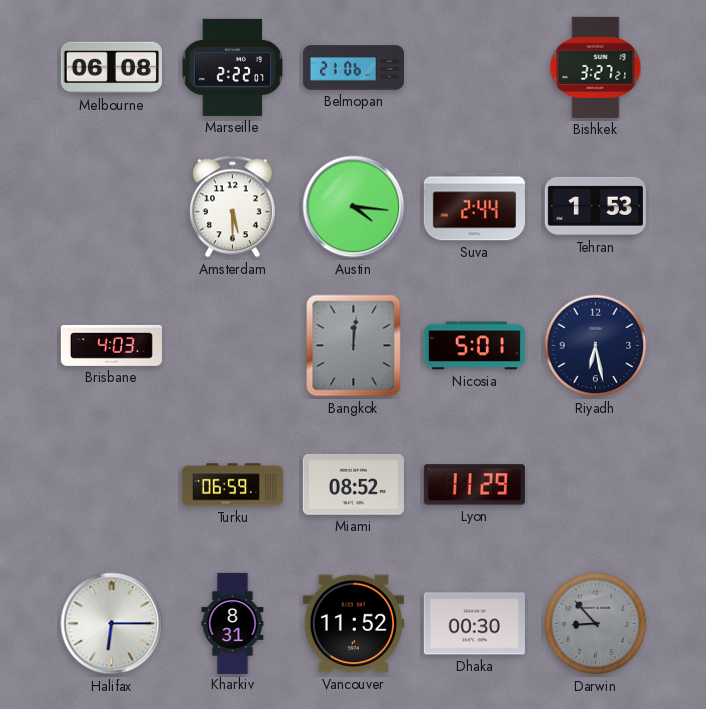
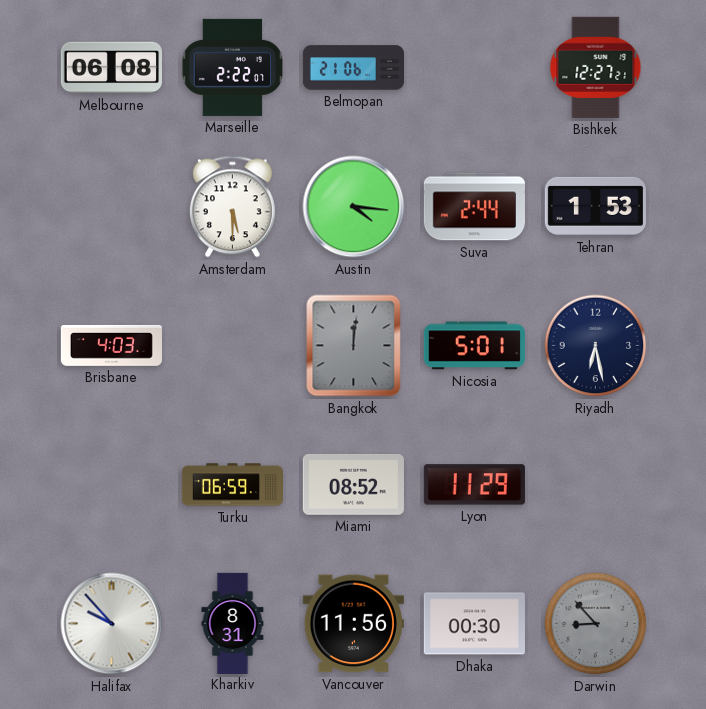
Bishkek: 3:27 -> 12:27
Halifax: 6:15 -> 9:53
Vancouver: 11:52 -> 11:56
